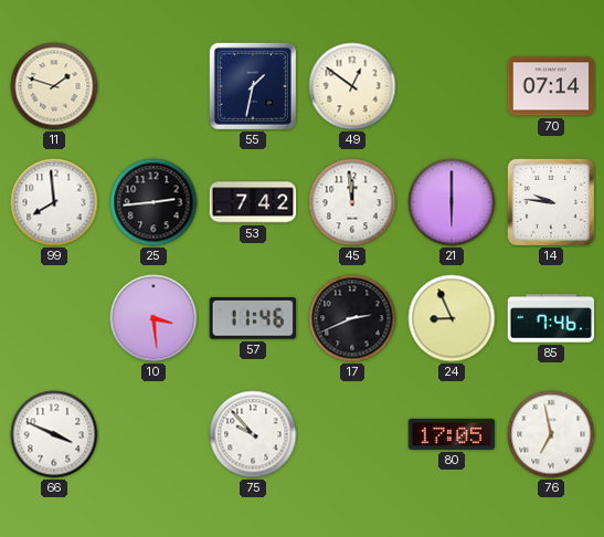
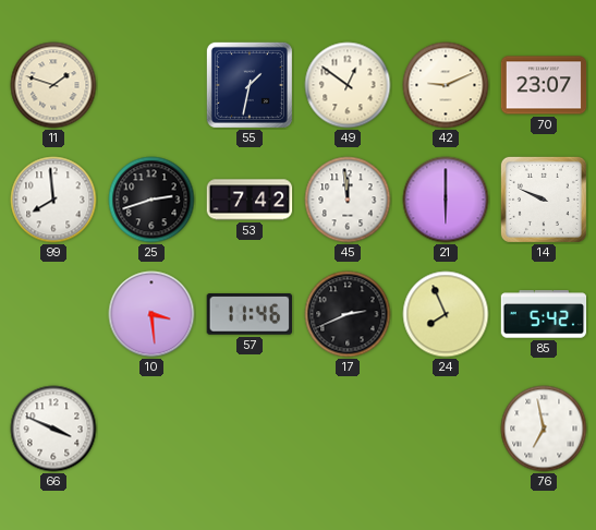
42: none -> 9:11
70: 07:14 -> 23:07
25: 2:44 -> 2:42
14: 9:46 -> 9:49
24: 8:56 -> 7:56
85: 7:46 -> 5:42
75: 9:53 -> none
80: 17:05 -> none
